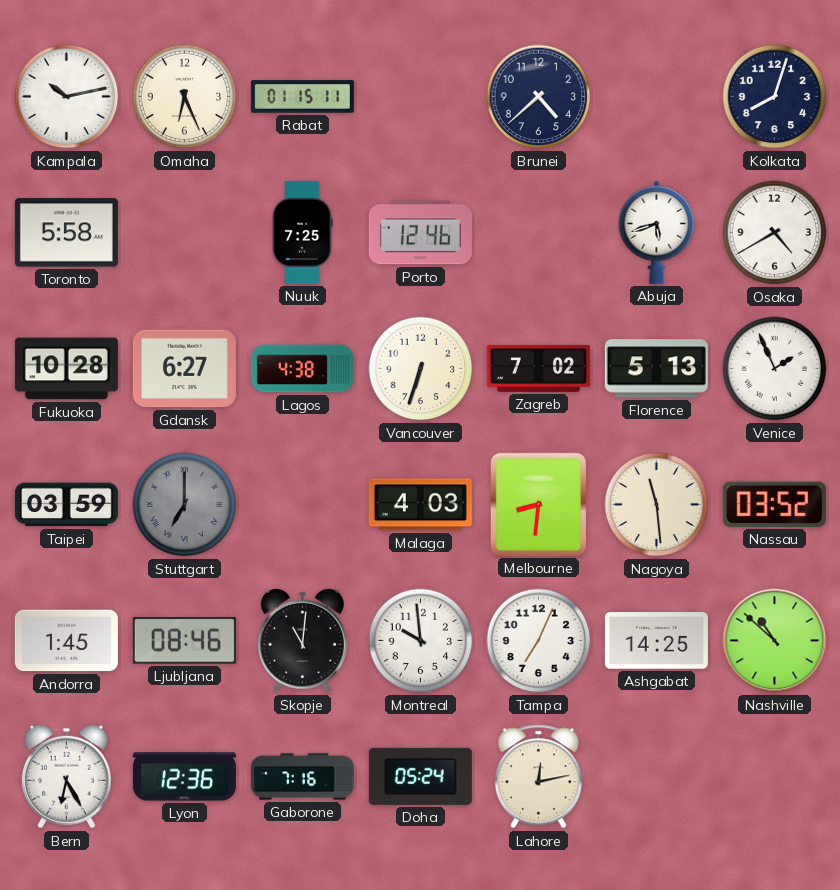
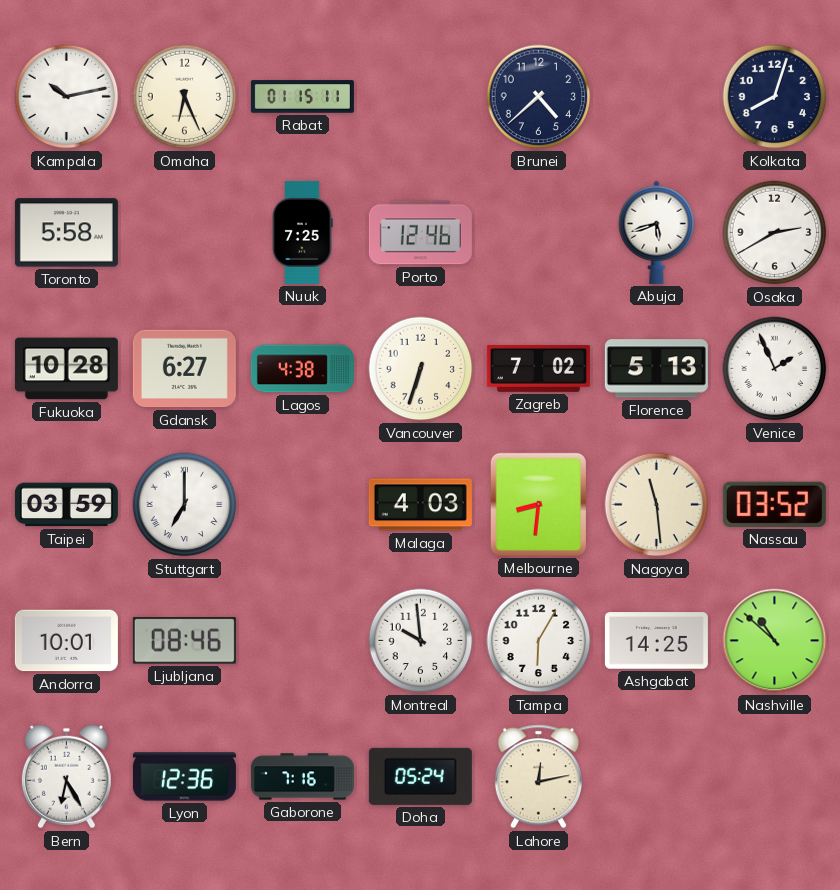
Osaka: 4:40 -> 2:40
Stuttgart dial: grey -> white
Andorra: 1:45 -> 10:01
Skopje: 11:01 -> none
Tampa: 7:04 -> 6:05
